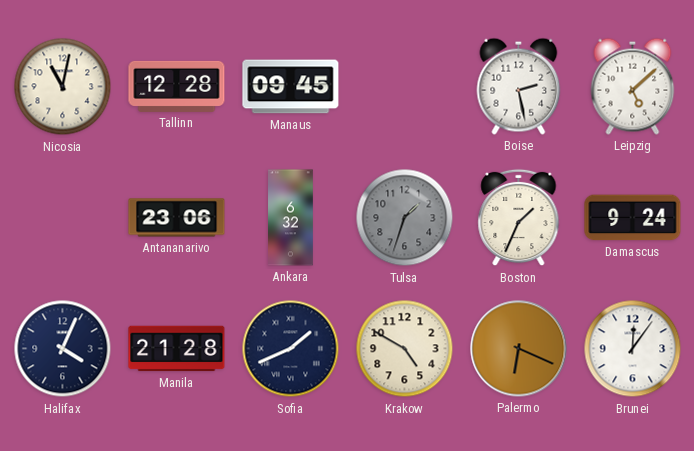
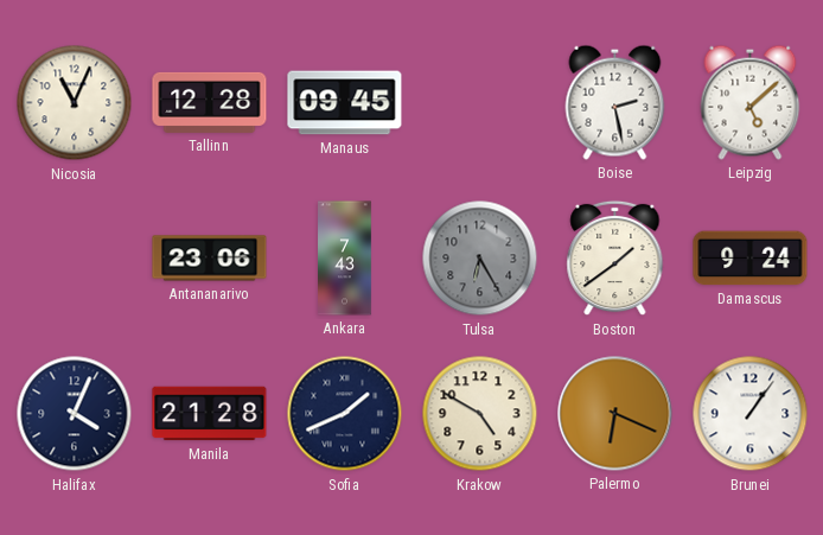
Nicosia: 11:02 -> 11:04
Ankara: 6:32 -> 7:43
Tulsa: 1:33 -> 6:25
Boston: 1:34 -> 1:39
Brunei: 12:06 -> 1:06
